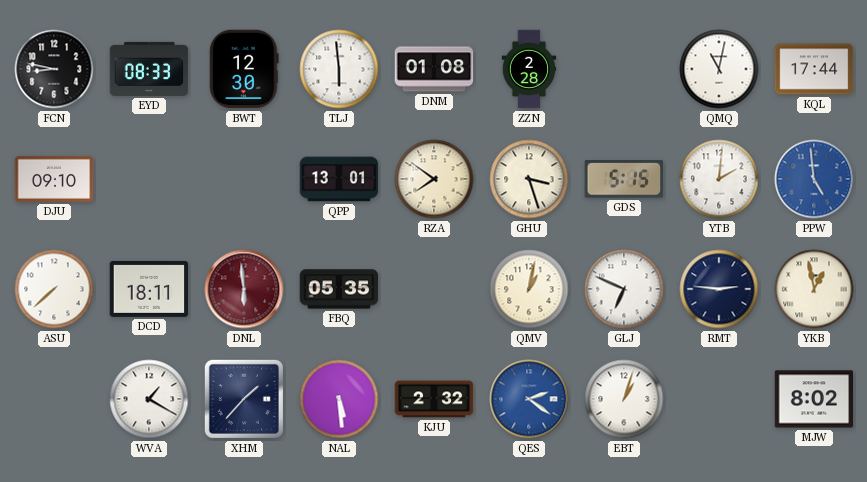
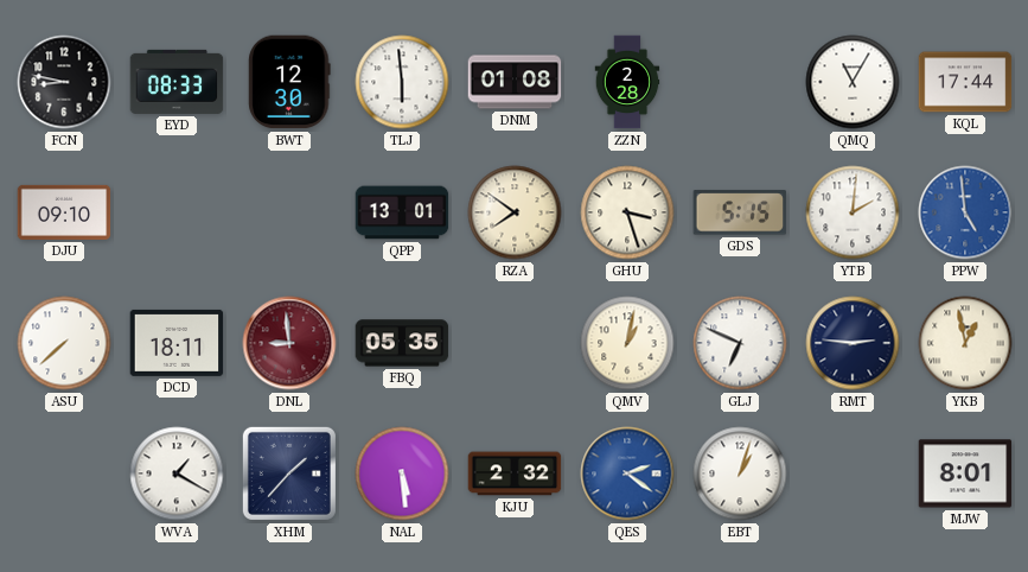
QMQ: 11:02 -> 11:05
DNL: 5:59 -> 8:59
MJW: 8:02 -> 8:01
